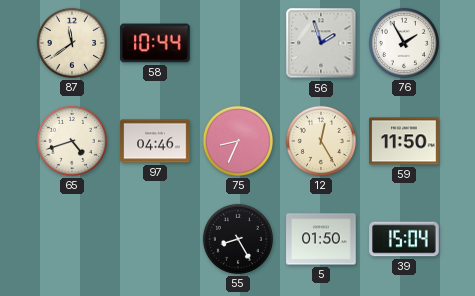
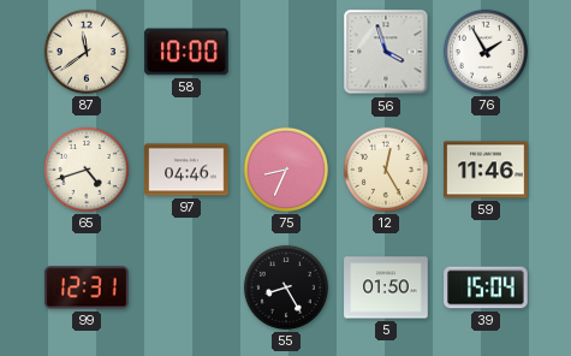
58: 10:44 -> 10:00
56: 1:57 -> 3:57
59: 11:50 -> 11:46
99: none -> 12:31
